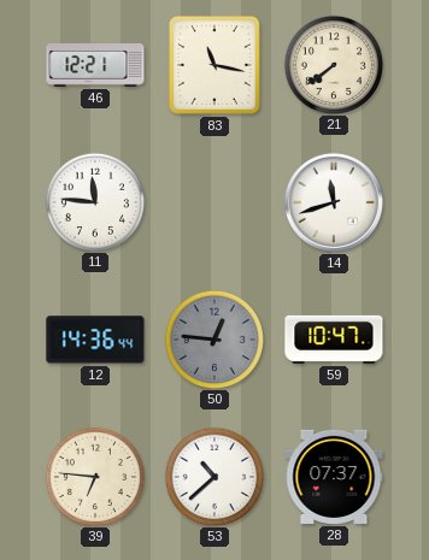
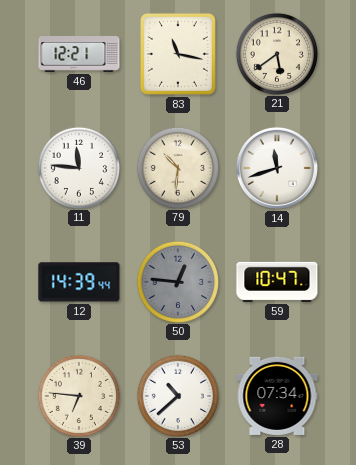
21: 7:39 -> 5:39
79: none -> 10:31
12: 14:36 -> 14:39
28: 07:37 -> 07:34
